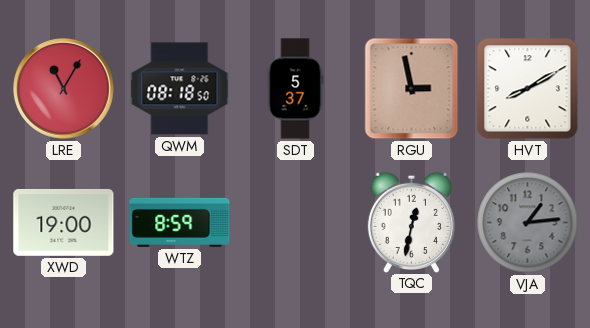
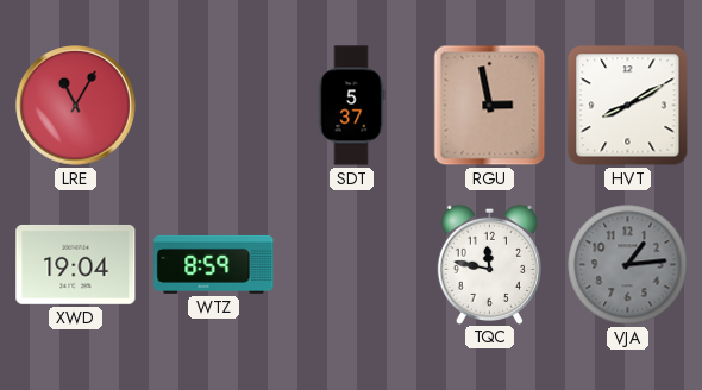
QWM: 08:18 -> none
XWD: 19:00 -> 19:04
TQC: 12:32 -> 11:47
